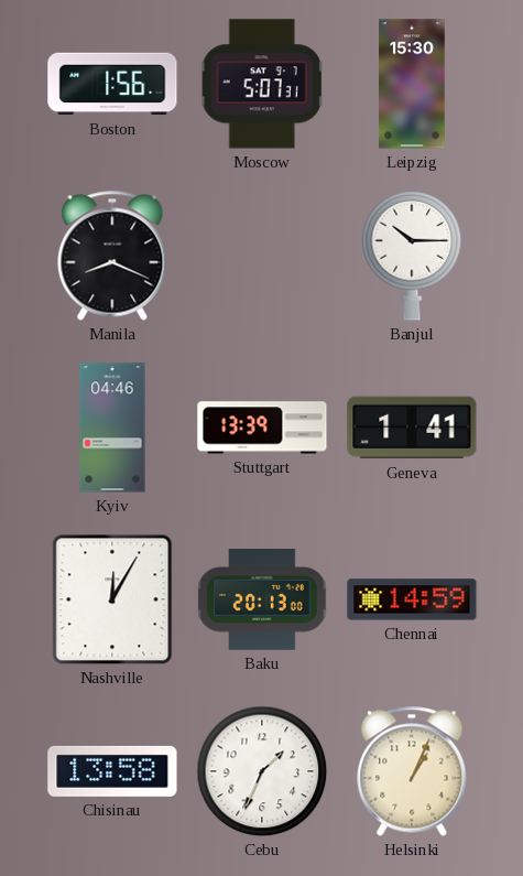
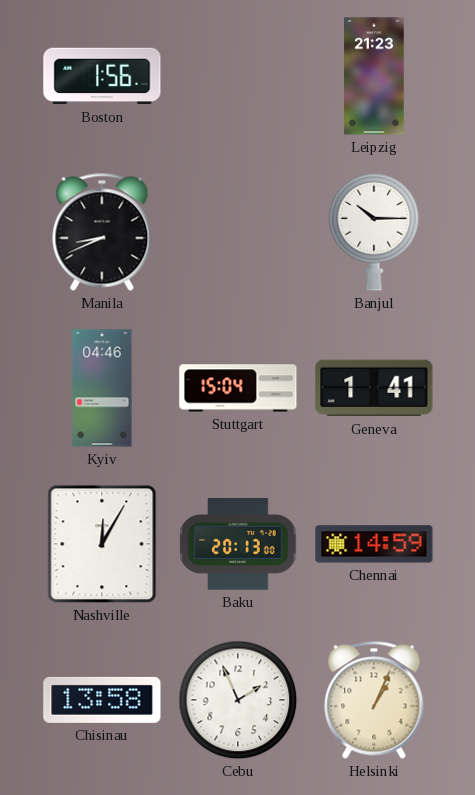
Moscow: 5:07 -> none
Leipzig: 15:30 -> 21:23
Manila: 8:19 -> 8:41
Stuttgart: 13:39 -> 15:04
Cebu: 1:34 -> 1:56
